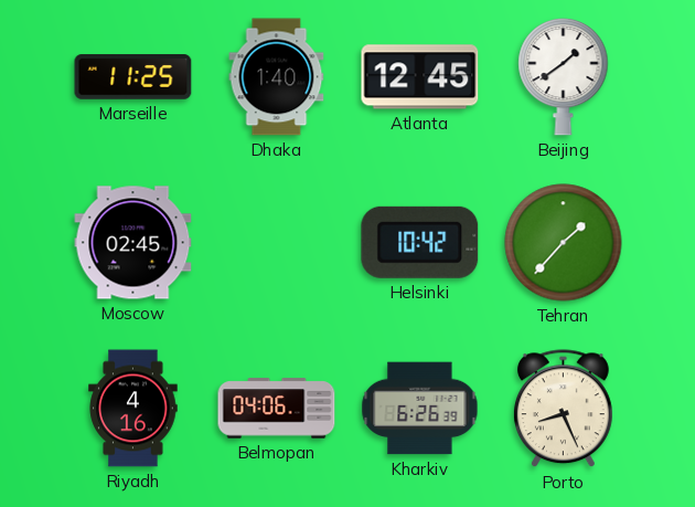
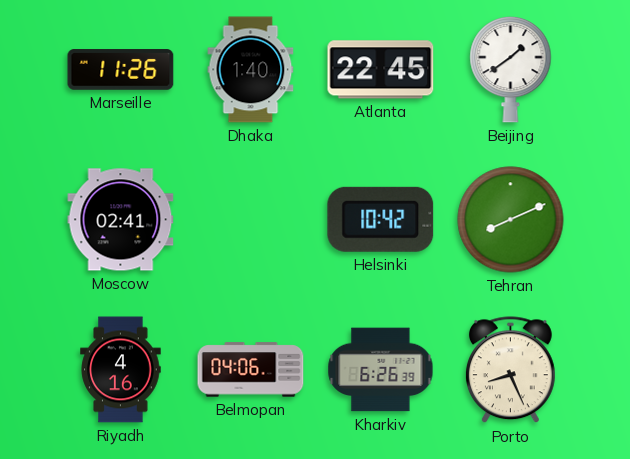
Marseille: 11:25 -> 11:26
Atlanta: 12:45 -> 22:45
Moscow: 02:45 -> 02:41
Tehran: 1:37 -> 8:11
